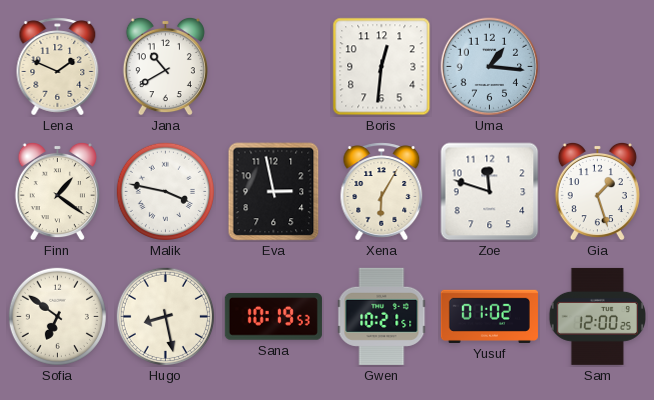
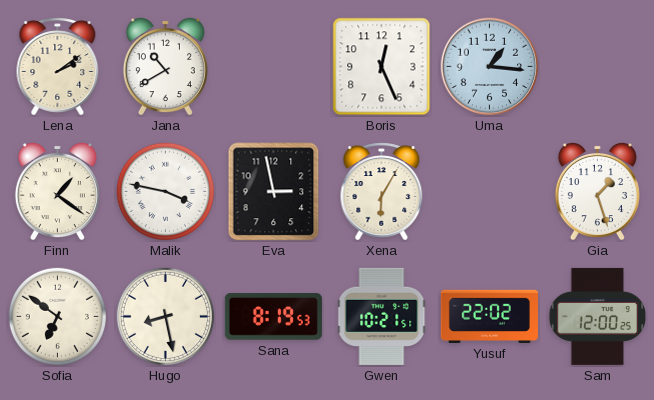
Lena: 1:49 -> 2:09
Boris: 12:31 -> 12:26
Zoe: 11:48 -> none
Sana: 10:19 -> 8:19
Yusuf: 01:02 -> 22:02
